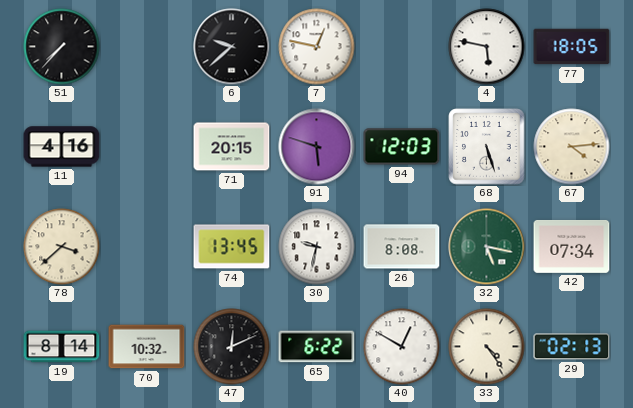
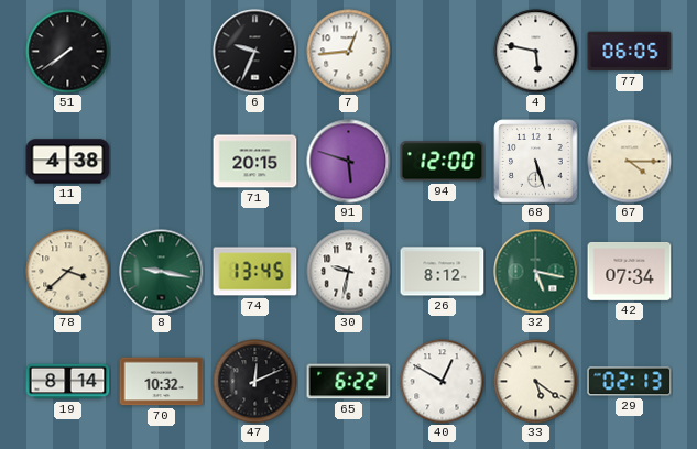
51: 7:37 -> 7:39
6: 9:38 -> 9:34
7: 12:47 -> 12:44
77: 18:05 -> 06:05
11: 4:16 -> 4:38
94: 12:03 -> 12:00
67: 4:14 -> 4:15
8: none -> 9:17
26: 8:08 -> 8:12
33: 4:24 -> 5:21
